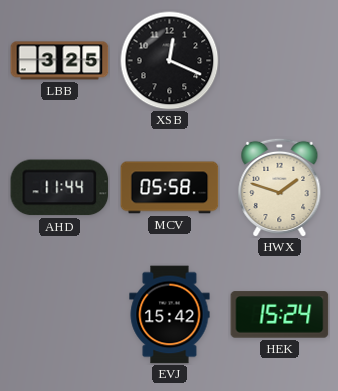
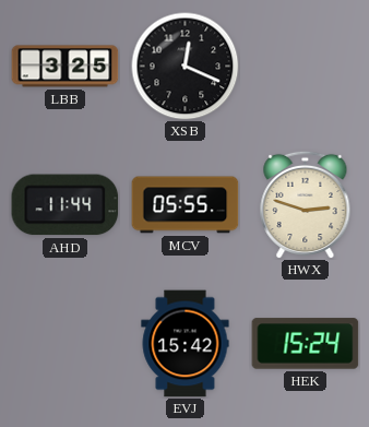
MCV: 05:58 -> 05:55
HWX: 1:48 -> 2:48
